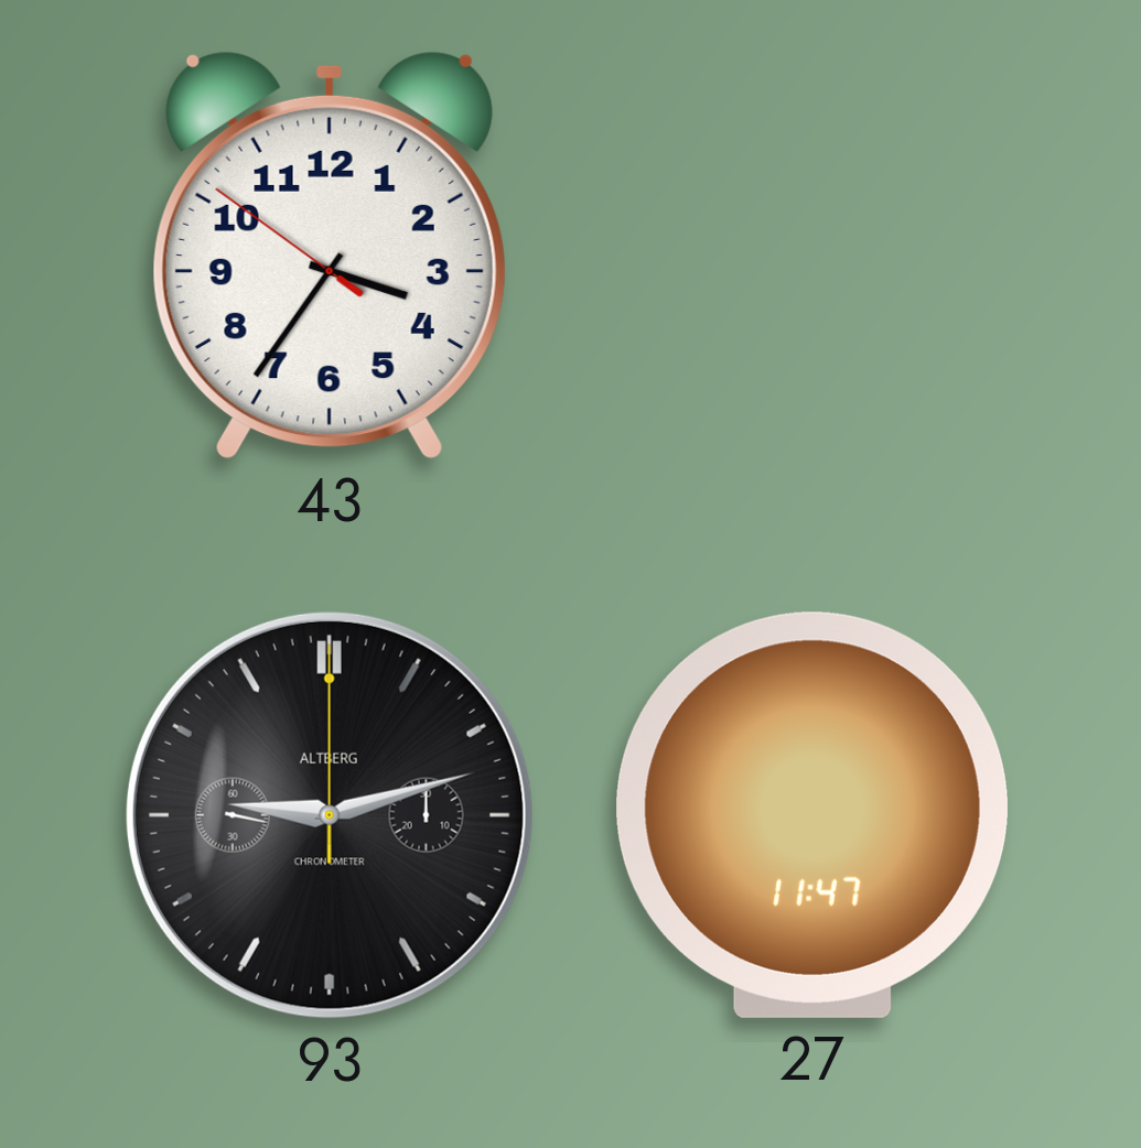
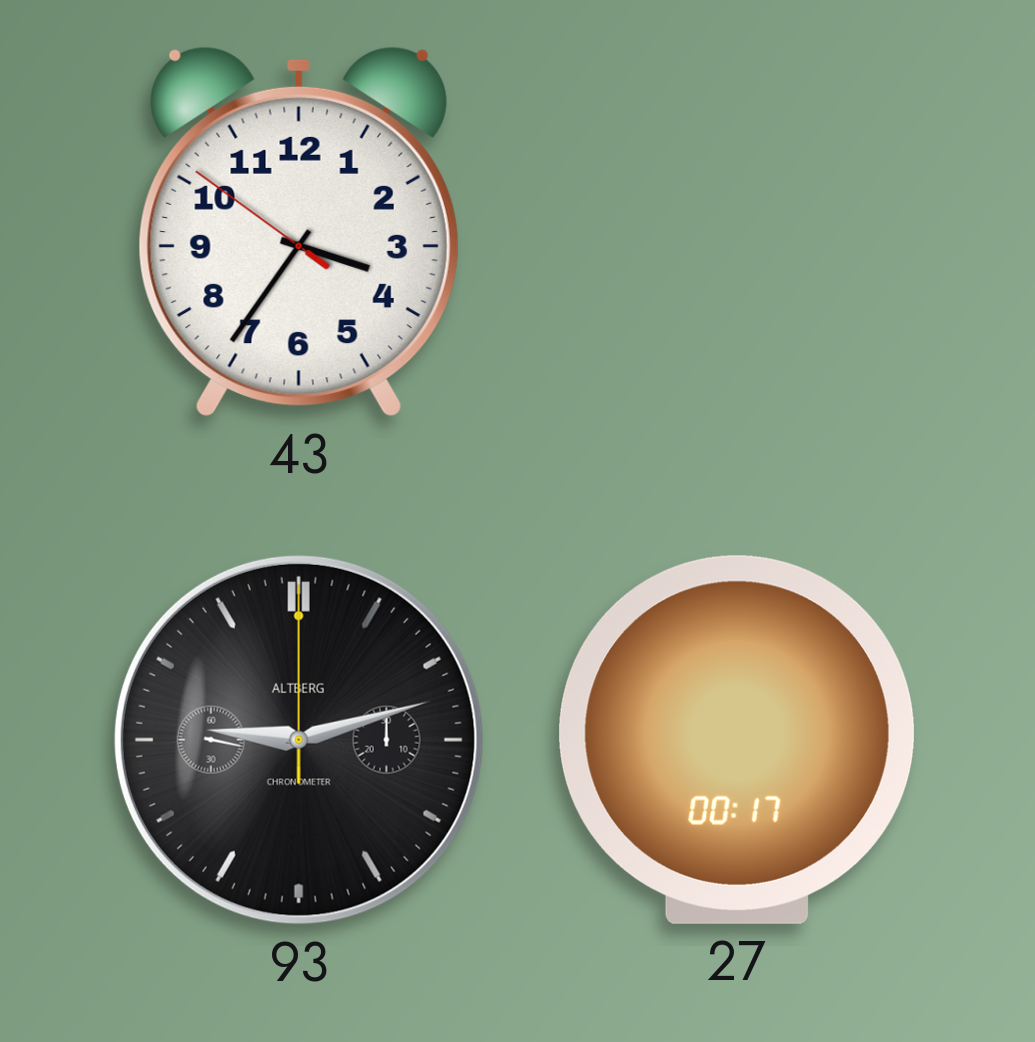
27: 11:47 -> 00:17
